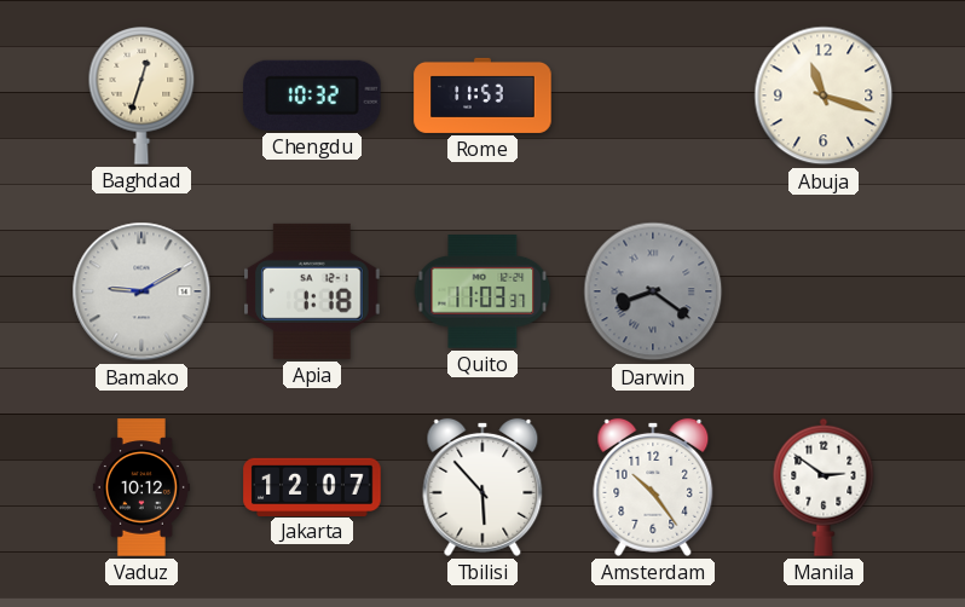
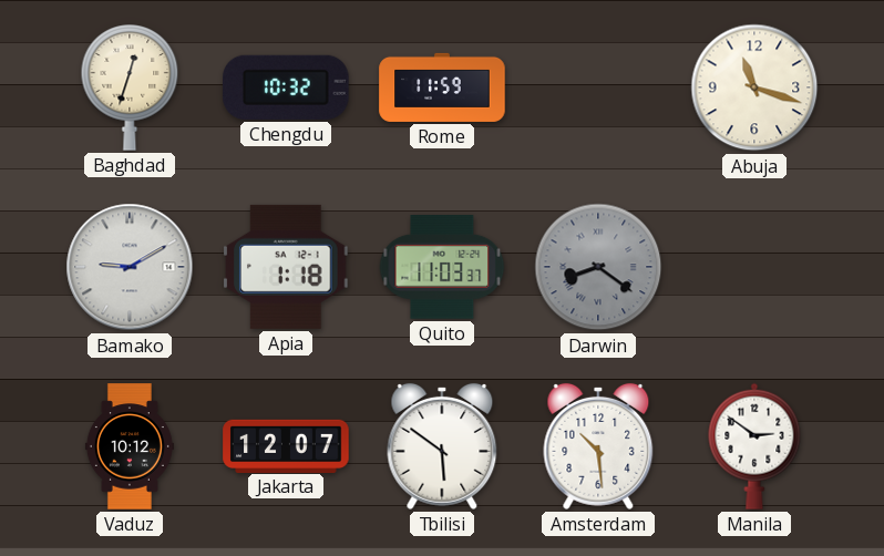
Rome: 11:53 -> 11:59
Tbilisi: 5:53 -> 5:51
Amsterdam: 10:24 -> 10:29
